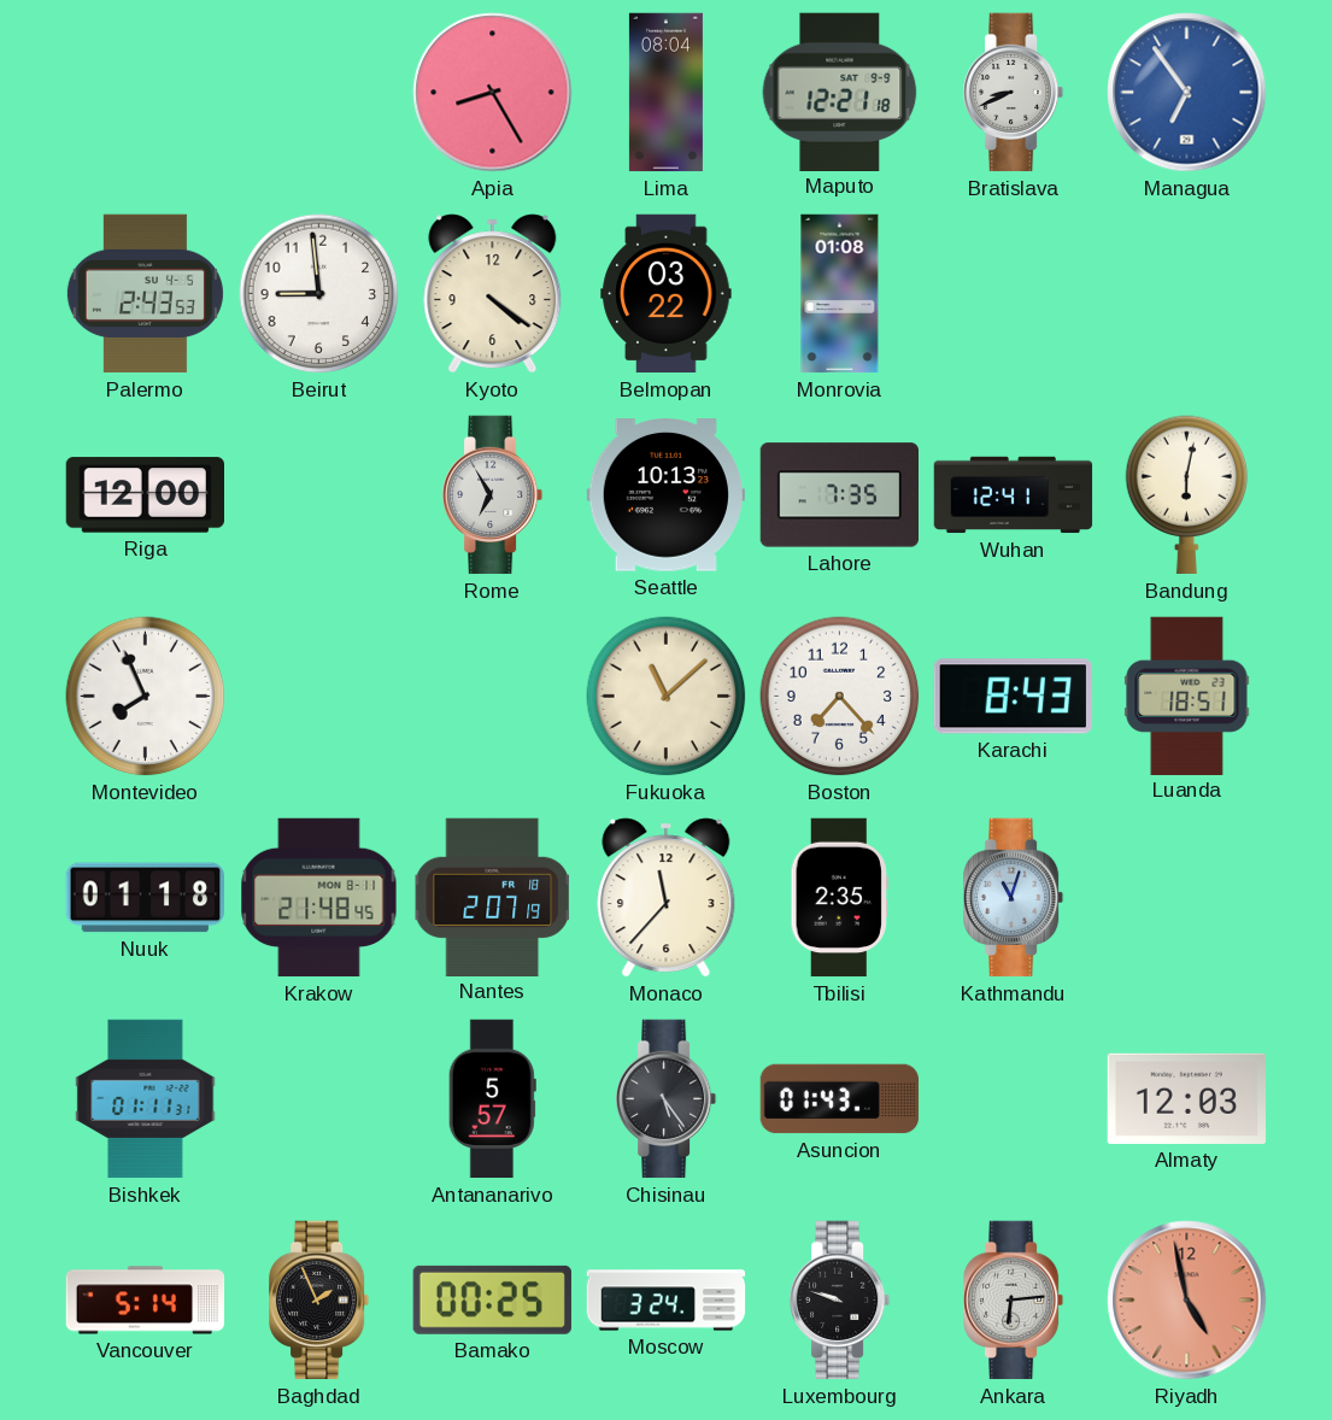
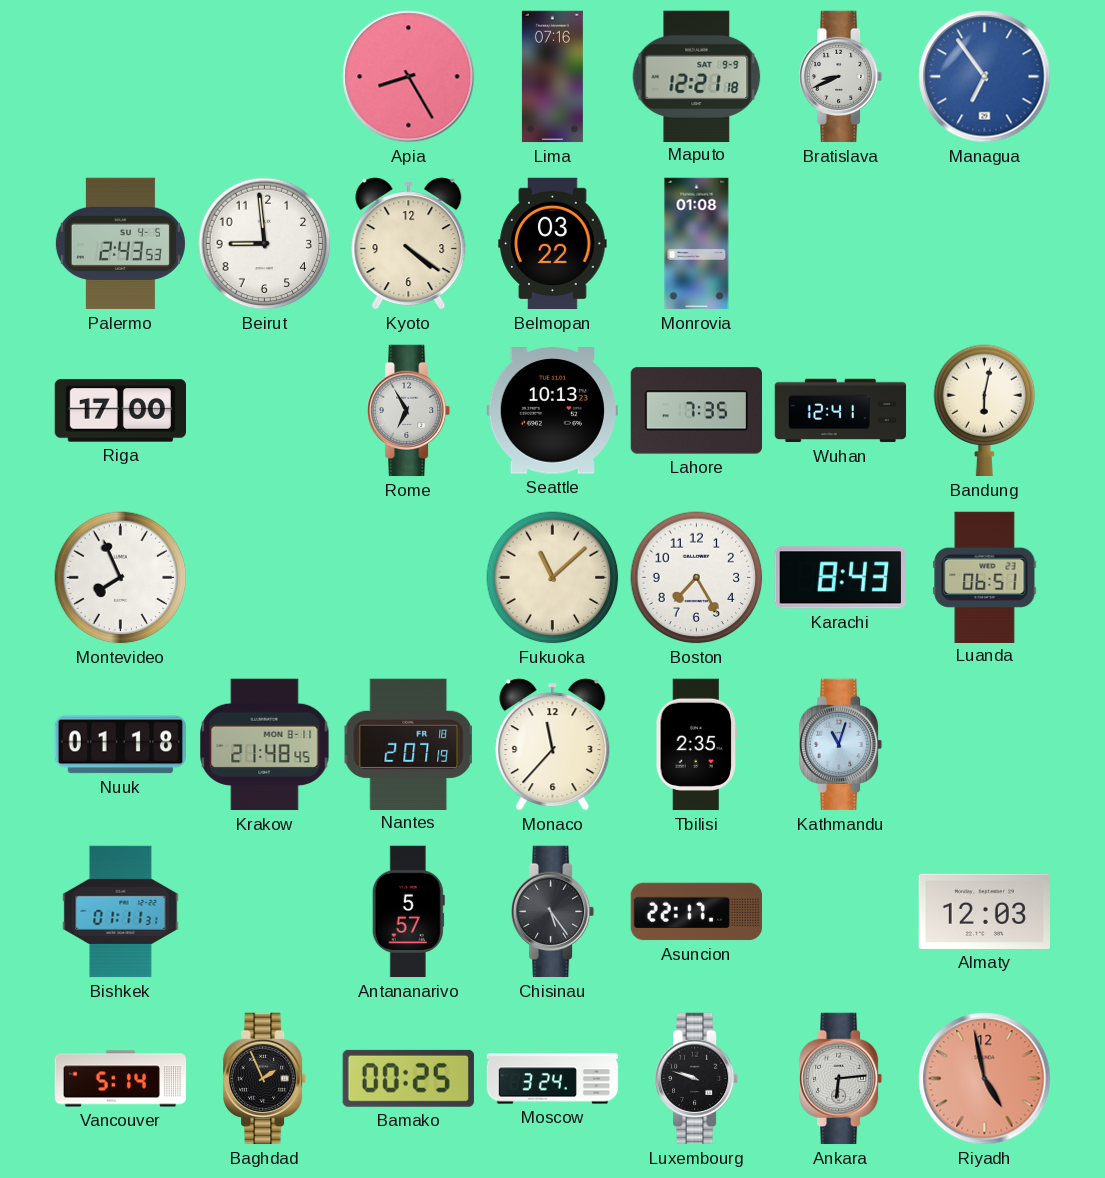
Lima: 08:04 -> 07:16
Riga: 12:00 -> 17:00
Boston: 7:23 -> 7:25
Luanda: 18:51 -> 06:51
Asuncion: 01:43 -> 22:17
